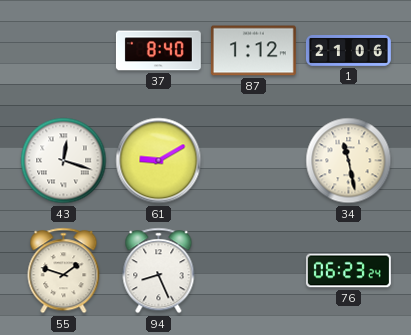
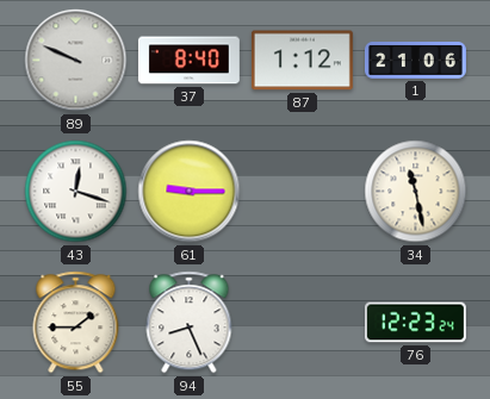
89: none -> 9:49
61: 9:10 -> 9:15
55: 1:48 -> 1:45
76: 06:23 -> 12:23
